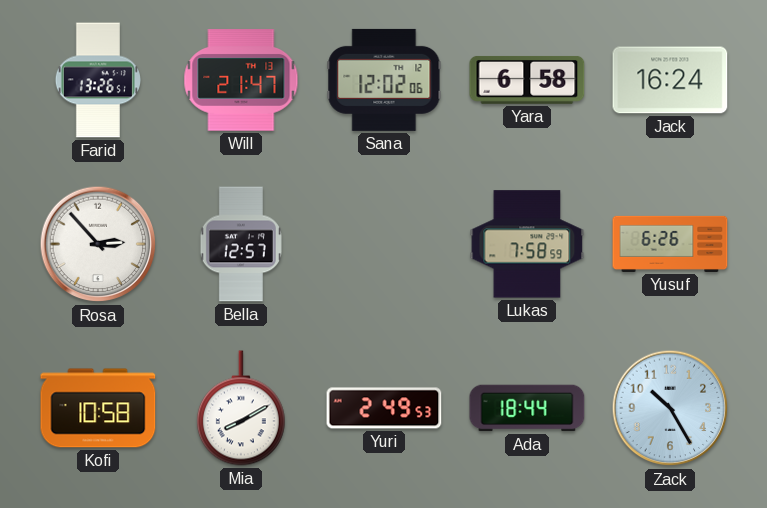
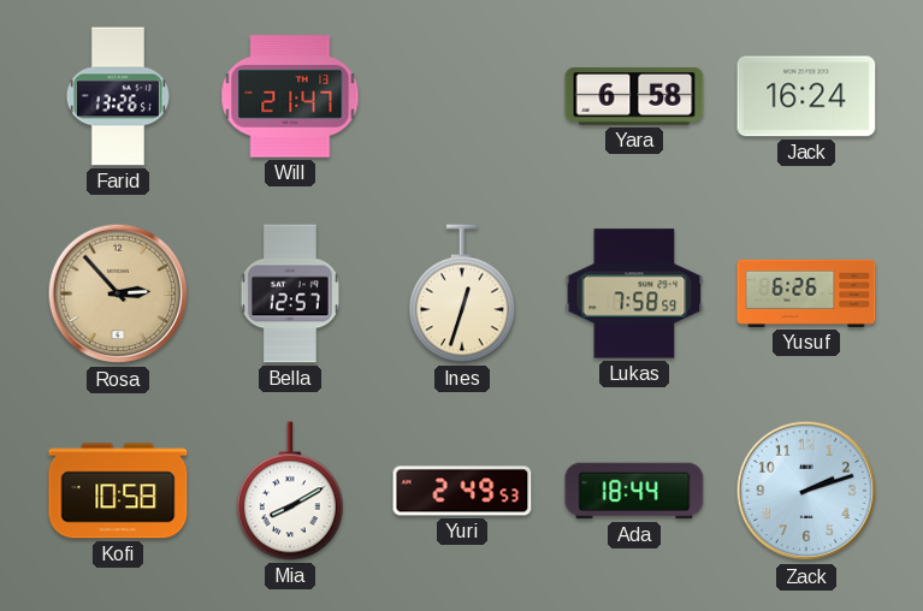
Sana: 12:02 -> none
Rosa dial: white -> champagne
Ines: none -> 12:33
Zack: 10:25 -> 2:12
